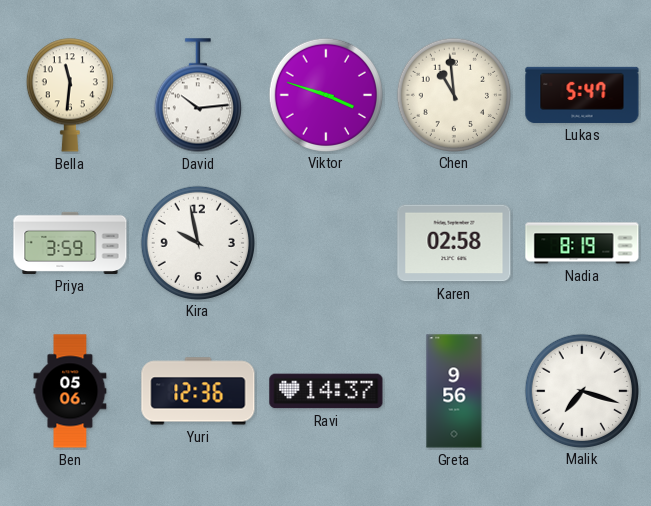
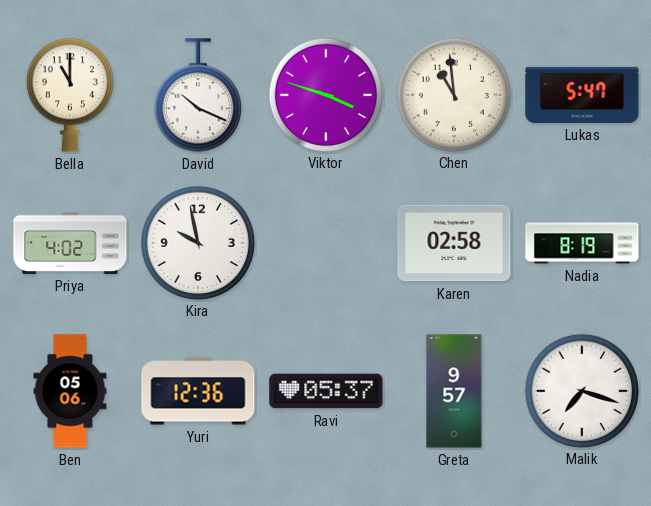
Bella: 11:31 -> 11:00
David: 10:14 -> 10:19
Priya: 3:59 -> 4:02
Ravi: 14:37 -> 05:37
Greta: 9:56 -> 9:57
